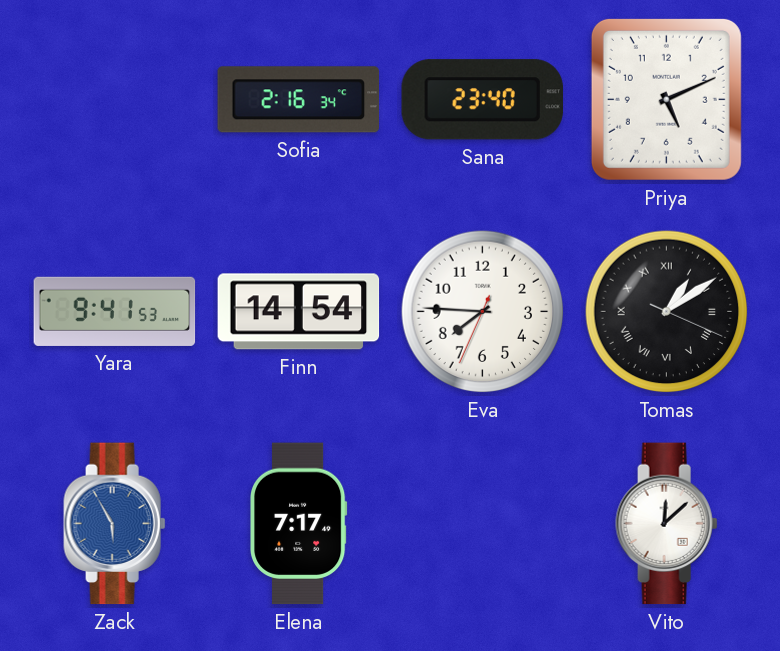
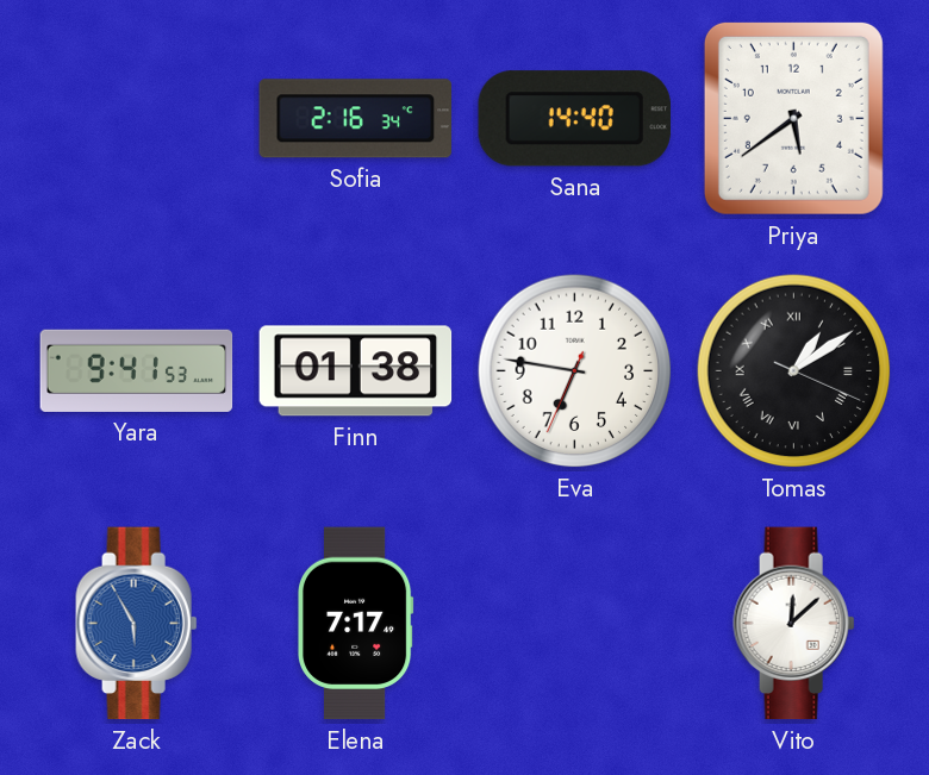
Sana: 23:40 -> 14:40
Priya: 5:11 -> 5:39
Finn: 14:54 -> 01:38
Eva: 7:45 -> 6:46
